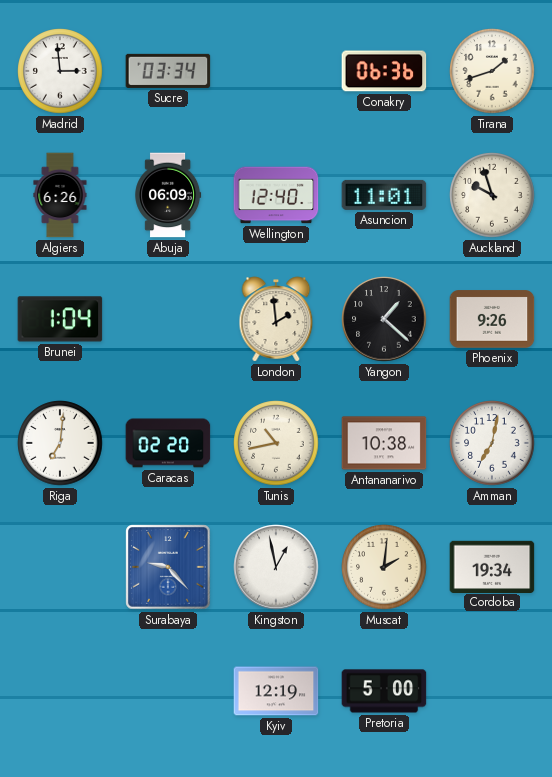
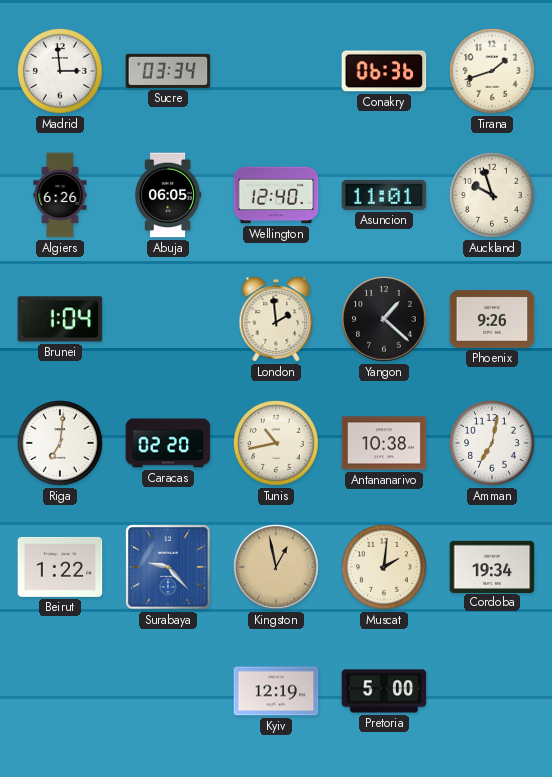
Abuja: 06:09 -> 06:05
Beirut: none -> 1:22
Kingston dial: white -> champagne
